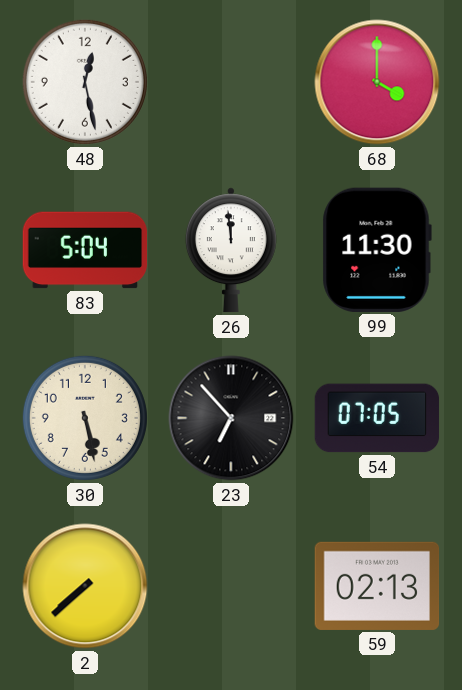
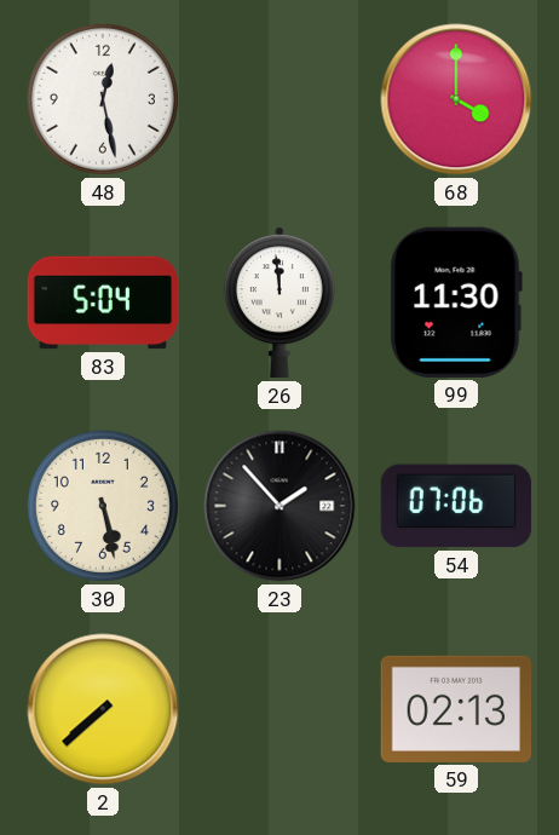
23: 6:53 -> 1:53
54: 07:05 -> 07:06
